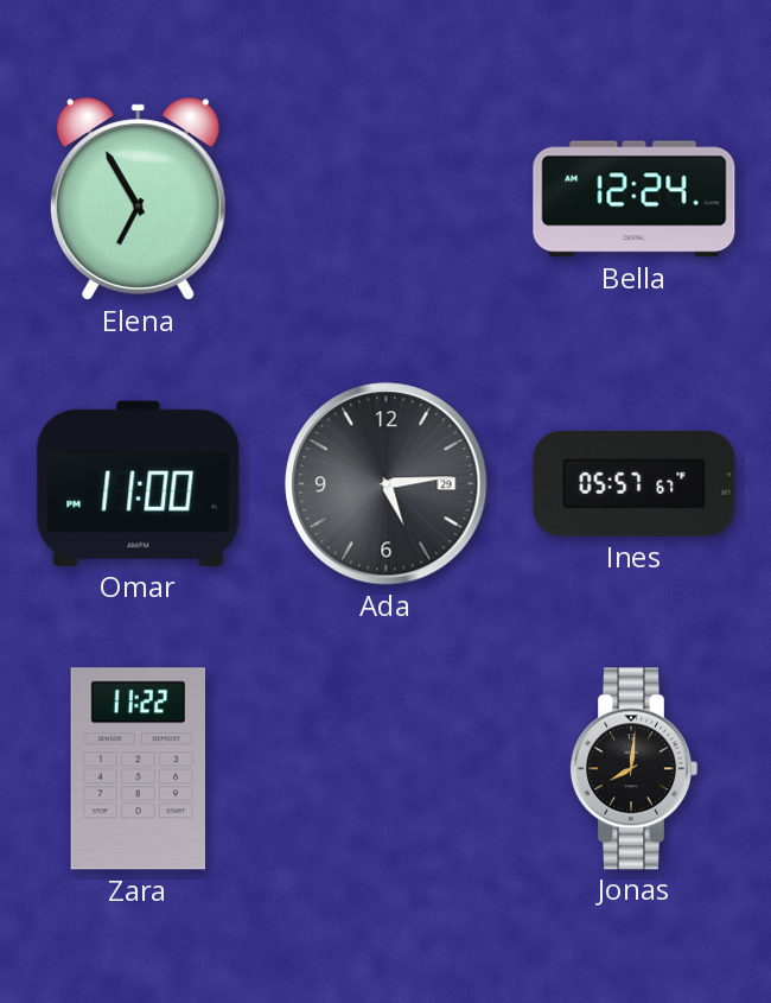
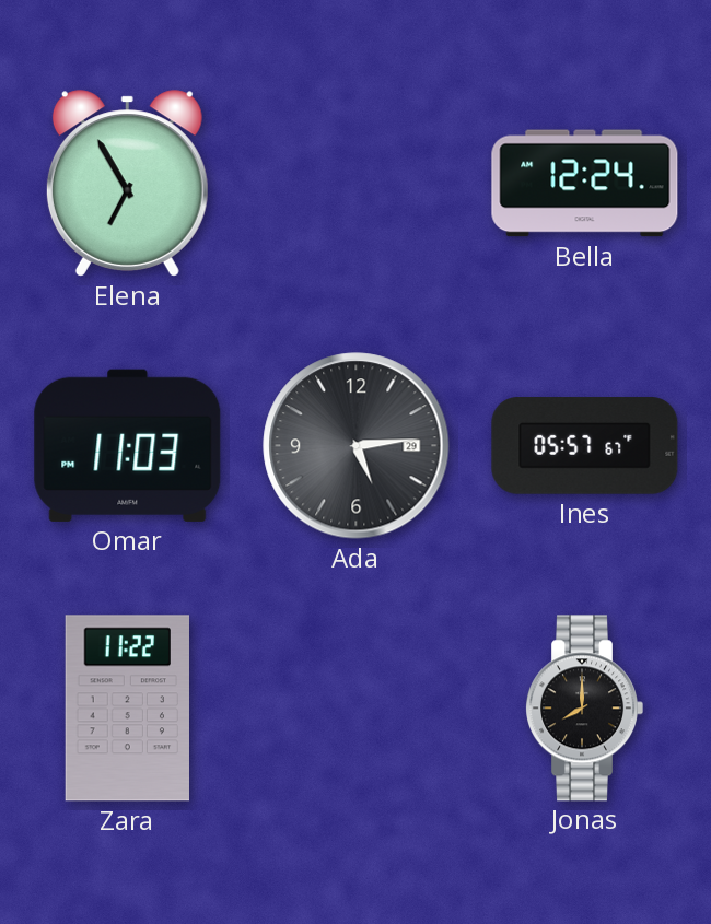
Omar: 11:00 -> 11:03
Jonas: 8:01 -> 8:00
